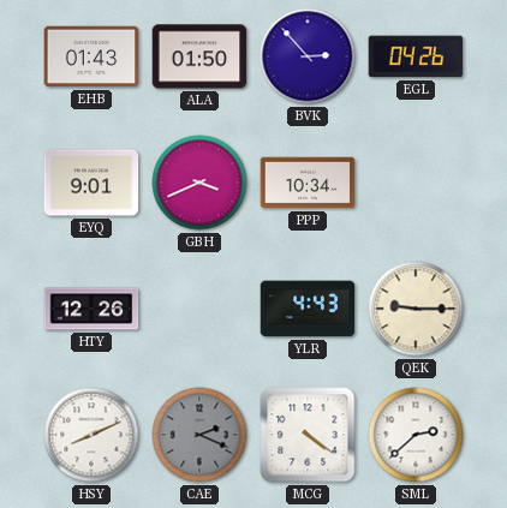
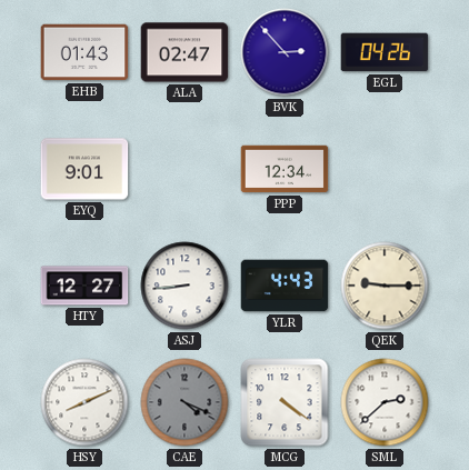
ALA: 01:50 -> 02:47
GBH: 3:41 -> none
PPP: 10:34 -> 12:34
HTY: 12:26 -> 12:27
ASJ: none -> 8:44
CAE: 2:19 -> 4:19
